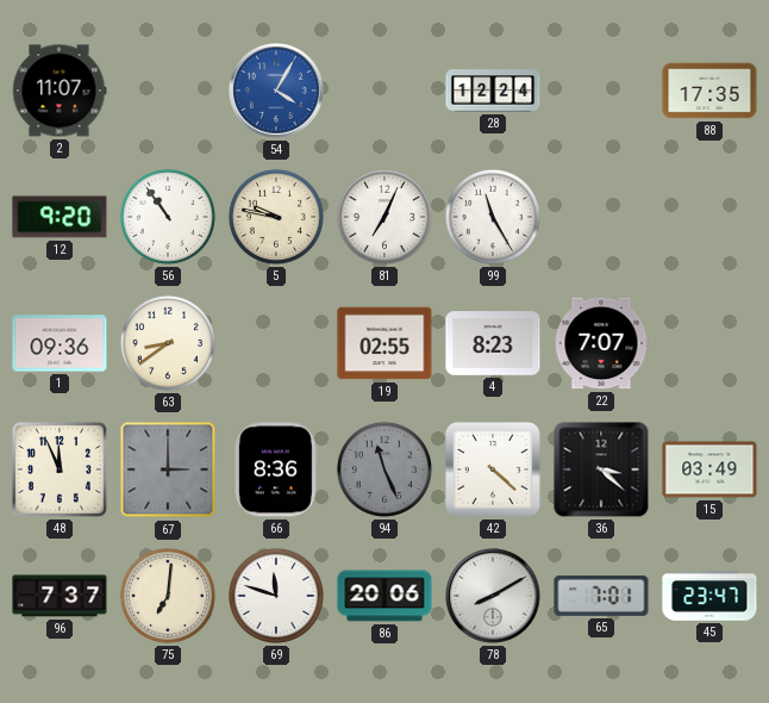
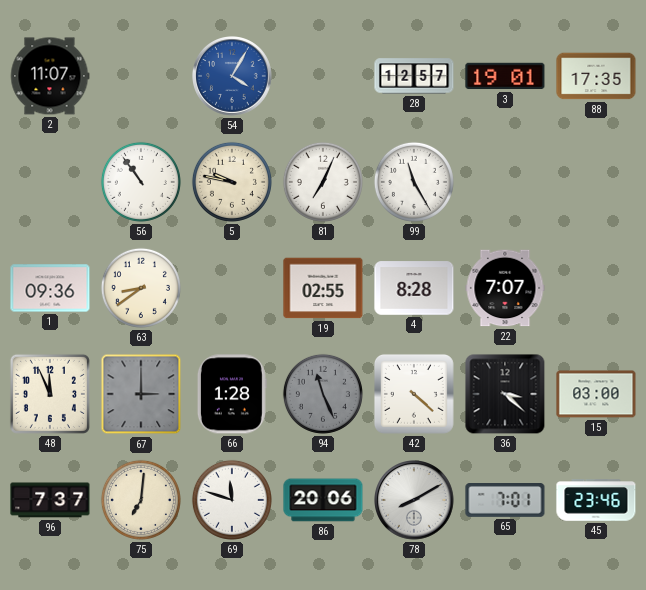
28: 12:24 -> 12:57
3: none -> 19:01
12: 9:20 -> none
4: 8:23 -> 8:28
66: 8:36 -> 1:28
15: 03:49 -> 03:00
45: 23:47 -> 23:46
